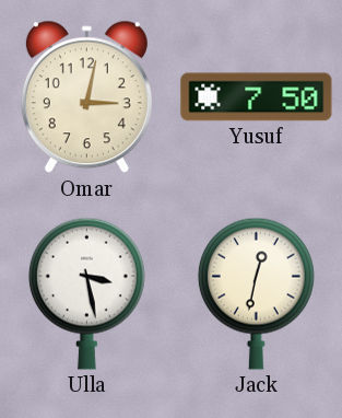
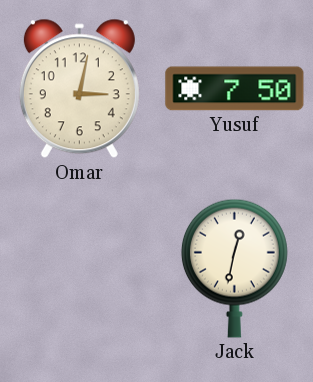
Ulla: 3:28 -> none
